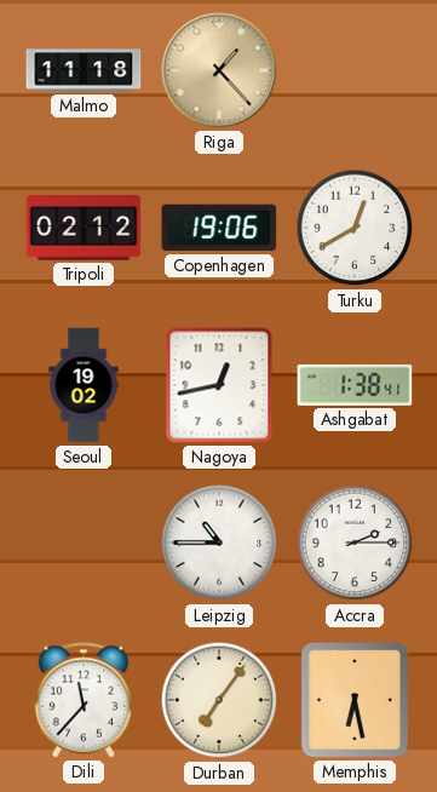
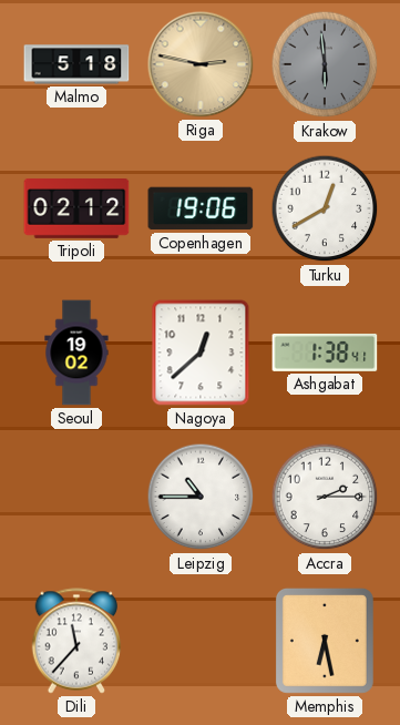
Malmo: 11:18 -> 5:18
Riga: 1:23 -> 2:47
Krakow: none -> 5:59
Nagoya: 12:43 -> 12:38
Durban: 7:06 -> none
